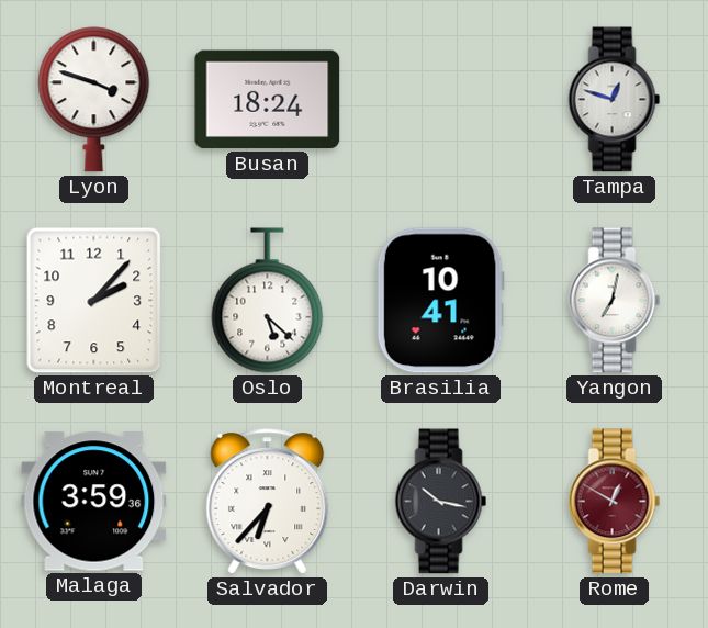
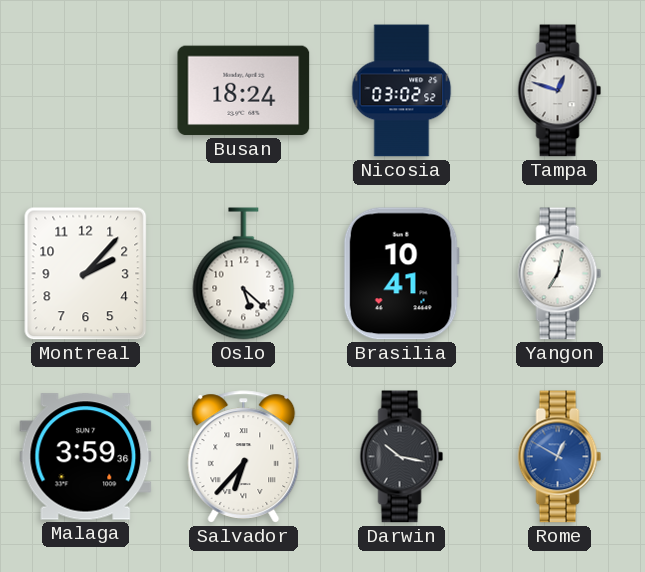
Lyon: 3:48 -> none
Nicosia: none -> 03:02
Rome dial: burgundy -> blue
